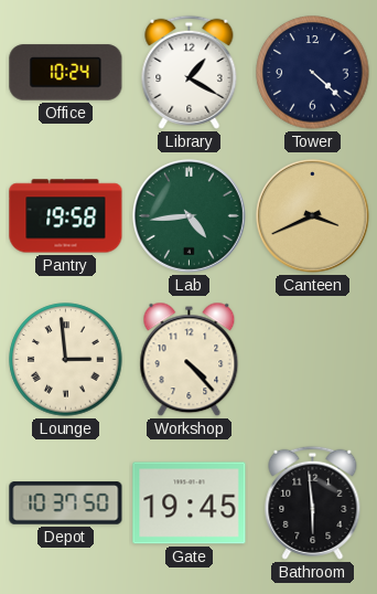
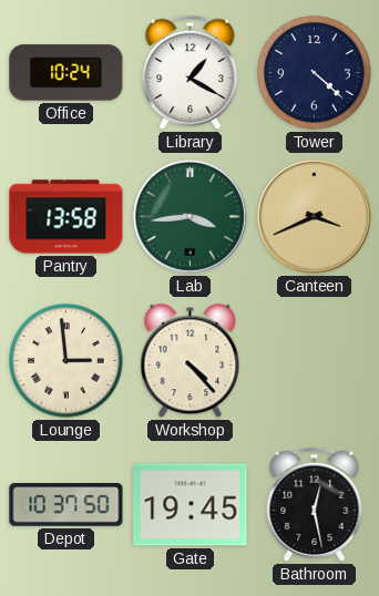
Pantry: 19:58 -> 13:58
Lab: 4:44 -> 3:44
Bathroom: 5:59 -> 12:28
